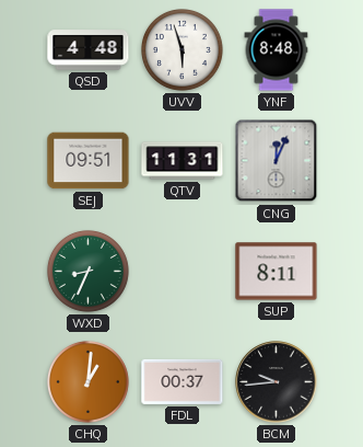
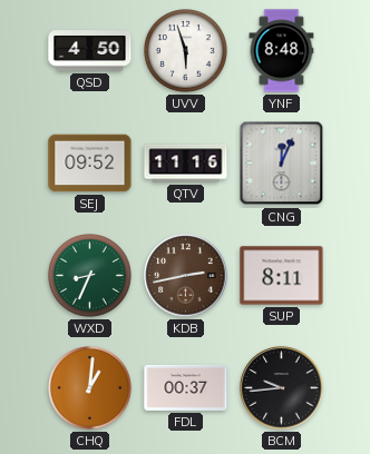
QSD: 4:48 -> 4:50
SEJ: 09:51 -> 09:52
QTV: 11:31 -> 11:16
KDB: none -> 2:43
